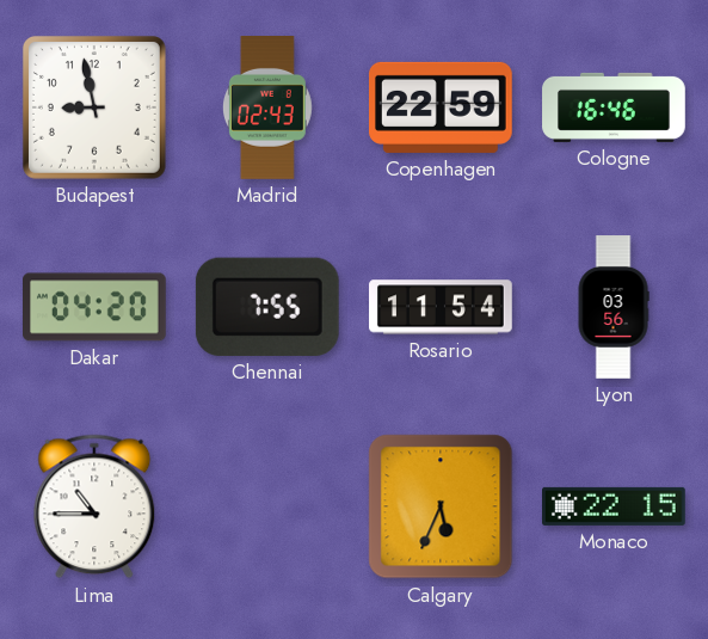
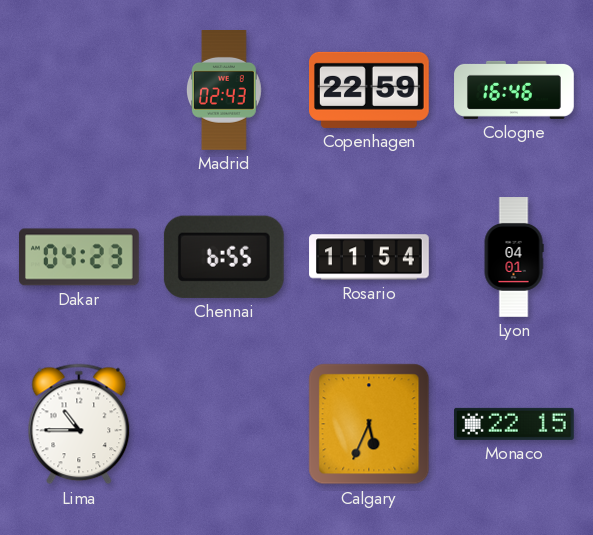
Budapest: 8:58 -> none
Dakar: 04:20 -> 04:23
Chennai: 7:55 -> 6:55
Lyon: 03:56 -> 04:01
